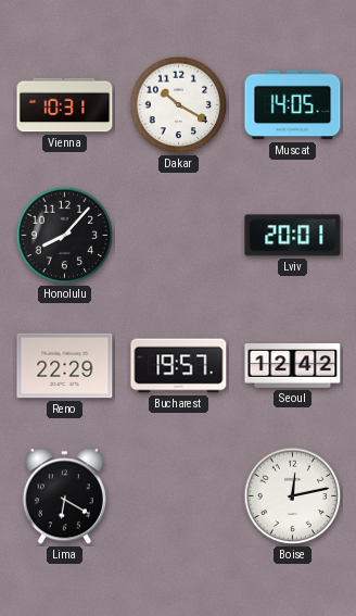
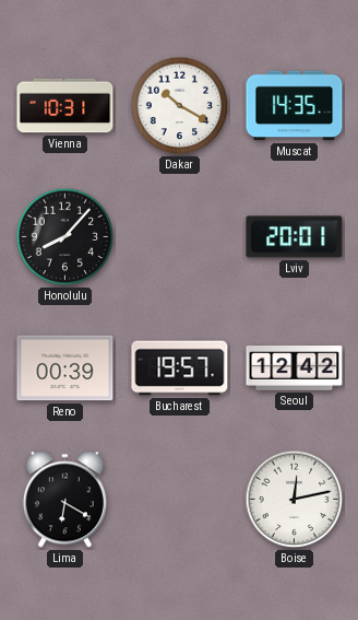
Muscat: 14:05 -> 14:35
Reno: 22:29 -> 00:39
